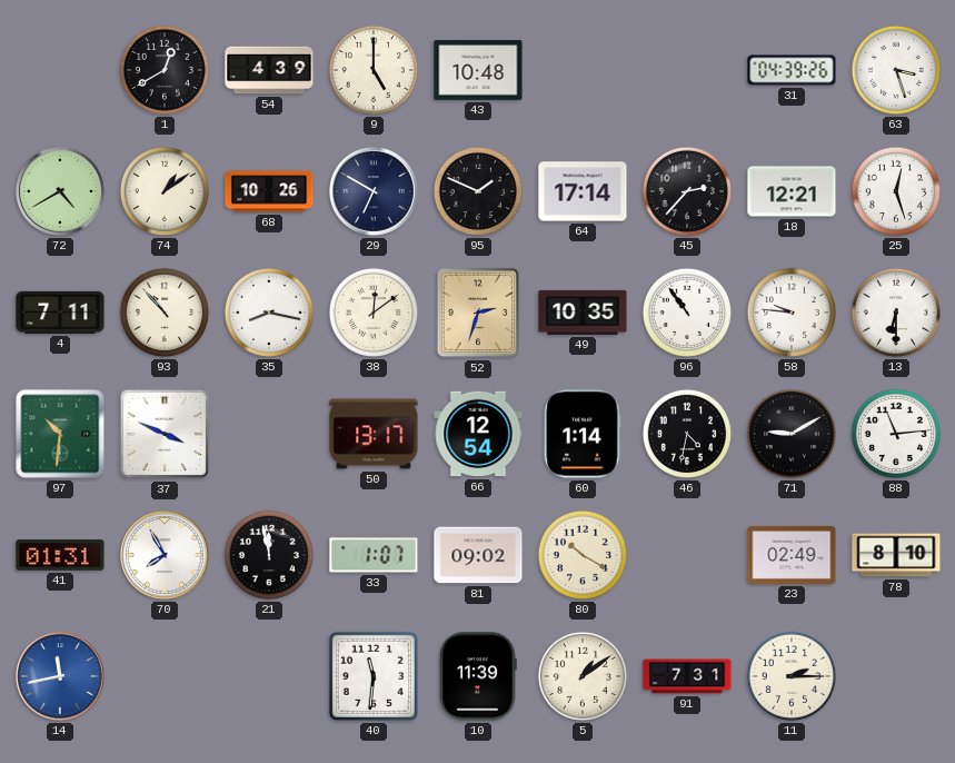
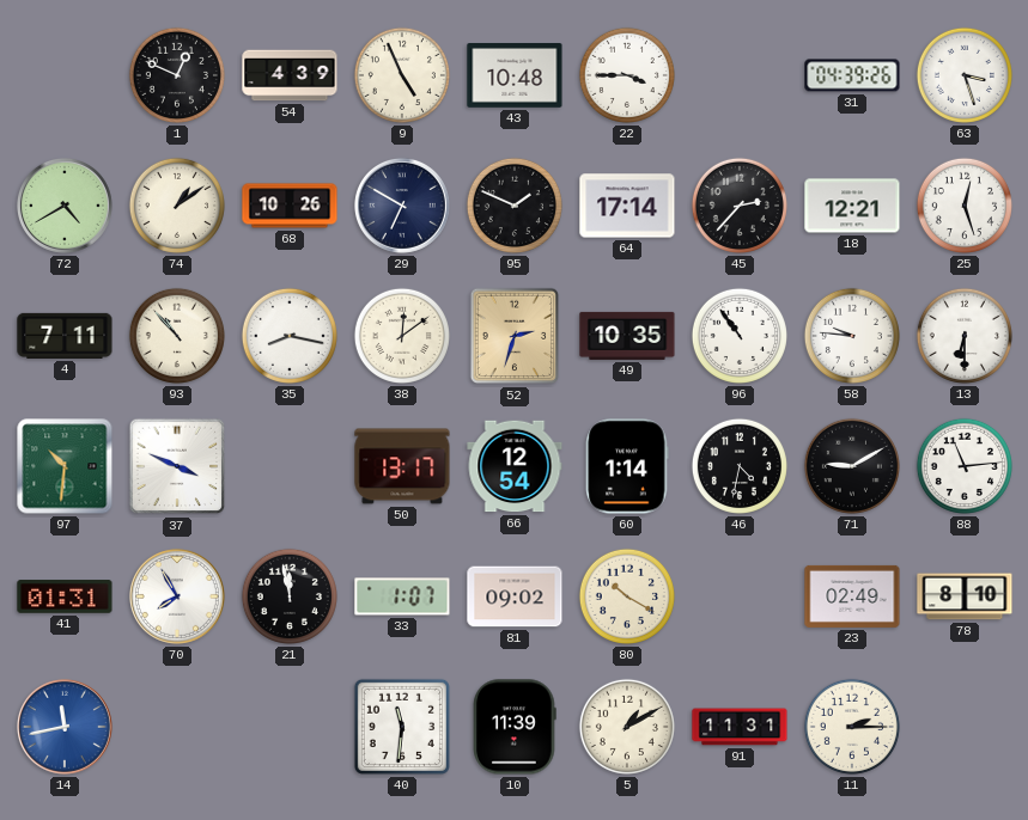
1: 12:40 -> 12:49
9: 5:00 -> 4:56
22: none -> 3:45
5: 1:09 -> 1:10
91: 7:31 -> 11:31
